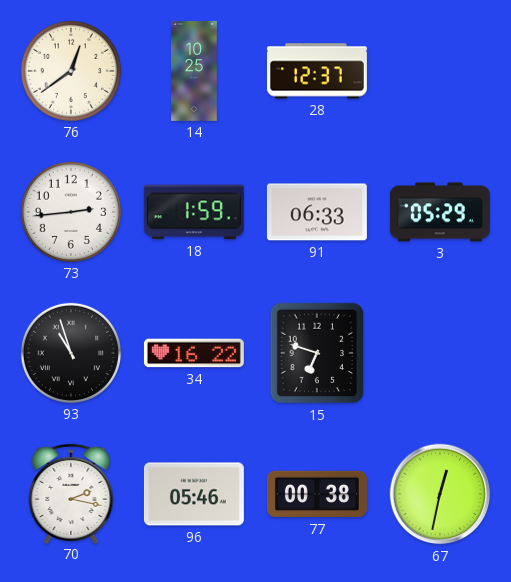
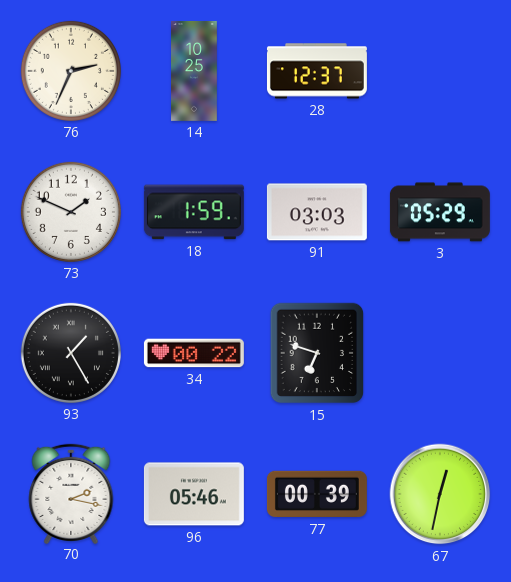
76: 12:39 -> 2:34
73: 2:44 -> 1:49
91: 06:33 -> 03:03
93: 10:57 -> 1:25
34: 16:22 -> 00:22
77: 00:38 -> 00:39
